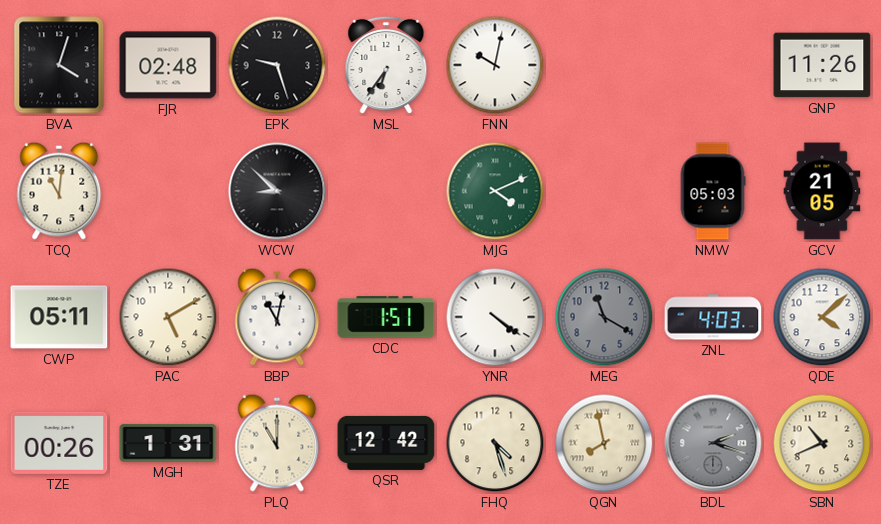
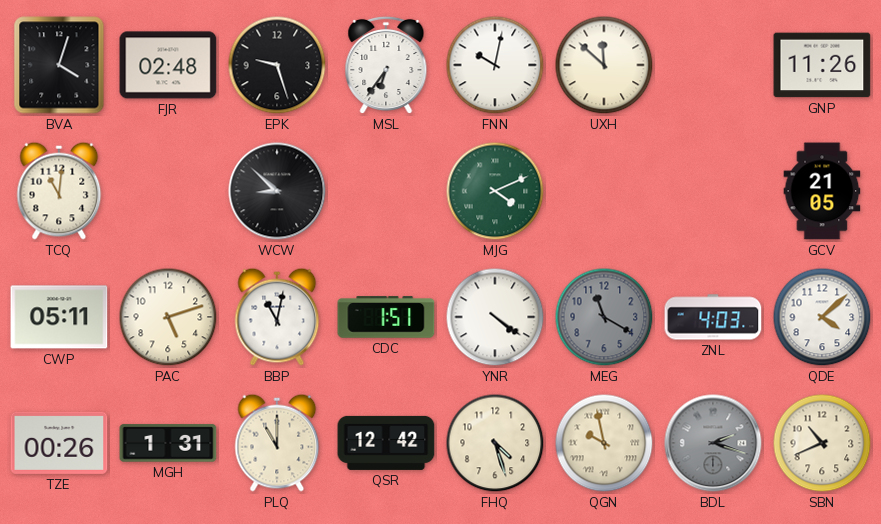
UXH: none -> 11:52
NMW: 05:03 -> none
PAC: 5:10 -> 5:12
QGN: 7:58 -> 9:58
